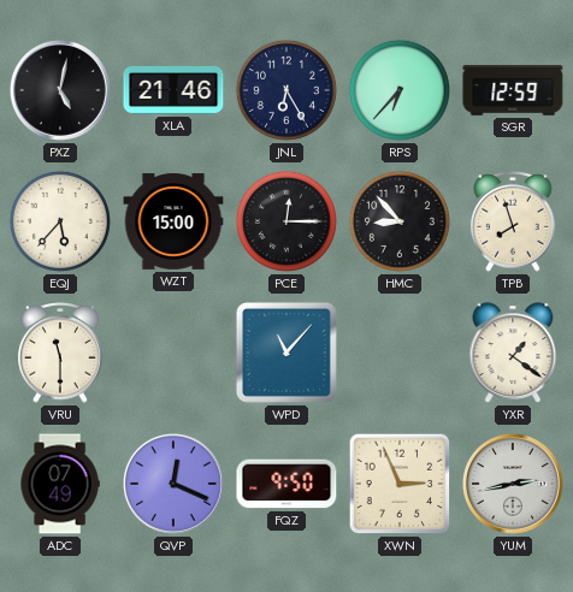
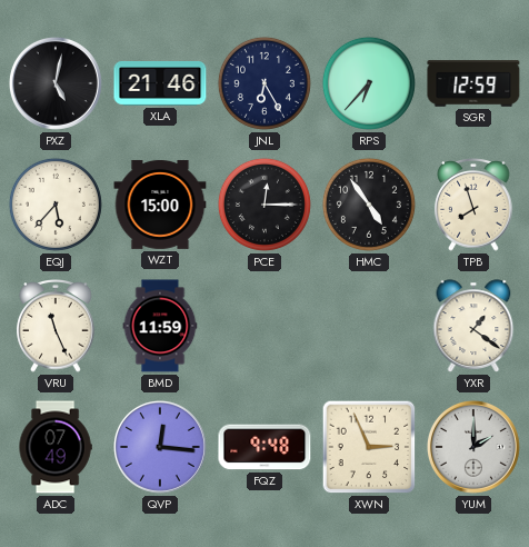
HMC: 8:53 -> 4:54
VRU: 11:30 -> 11:26
BMD: none -> 11:59
WPD: 11:07 -> none
QVP: 12:19 -> 12:16
FQZ: 9:50 -> 9:48
YUM: 2:43 -> 2:00
